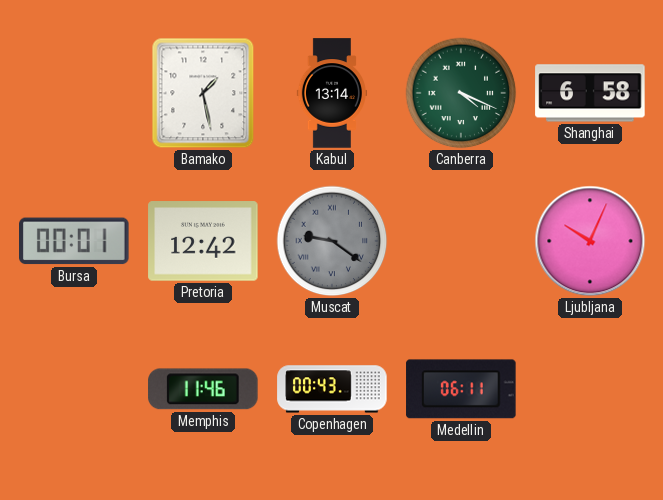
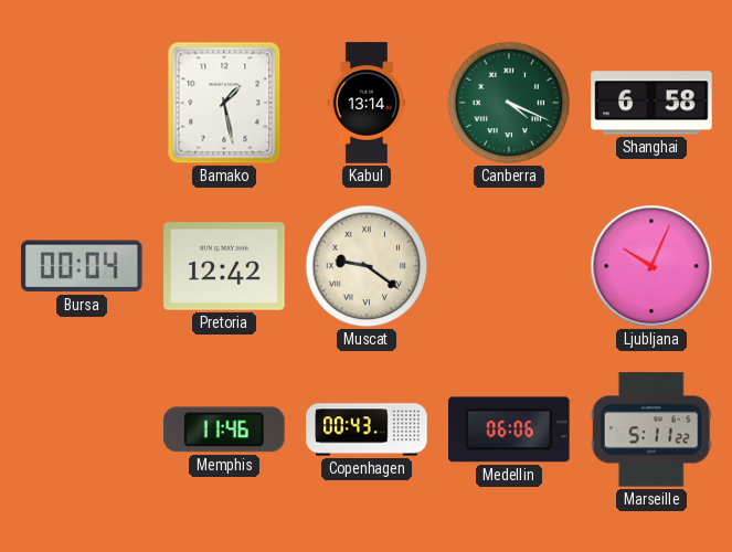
Bursa: 00:01 -> 00:04
Muscat dial: grey -> cream
Medellin: 06:11 -> 06:06
Marseille: none -> 5:11
